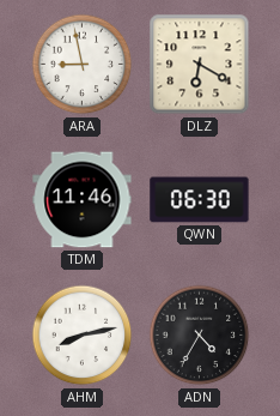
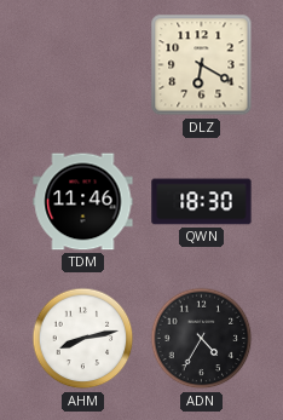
ARA: 8:58 -> none
QWN: 06:30 -> 18:30
